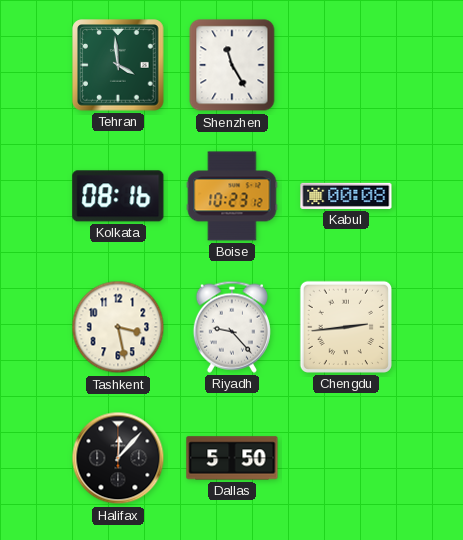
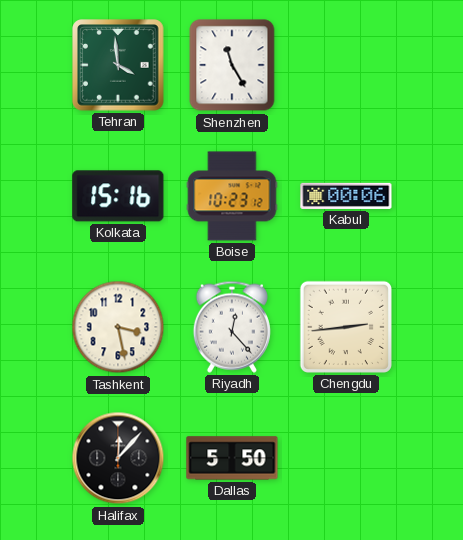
Kolkata: 08:16 -> 15:16
Kabul: 00:08 -> 00:06
Riyadh: 9:23 -> 12:23
